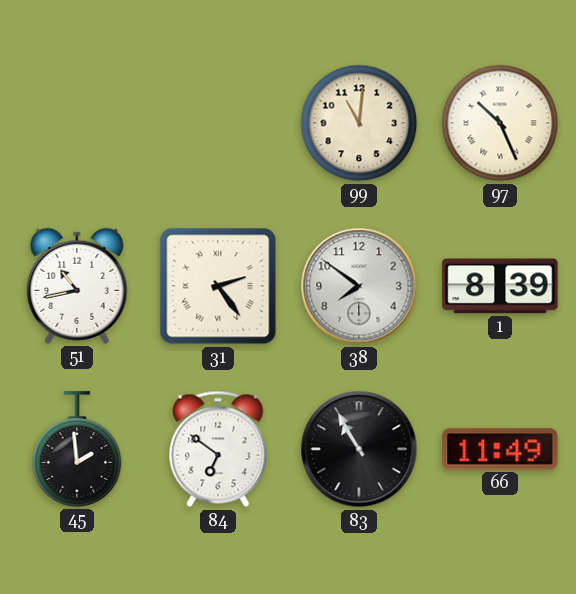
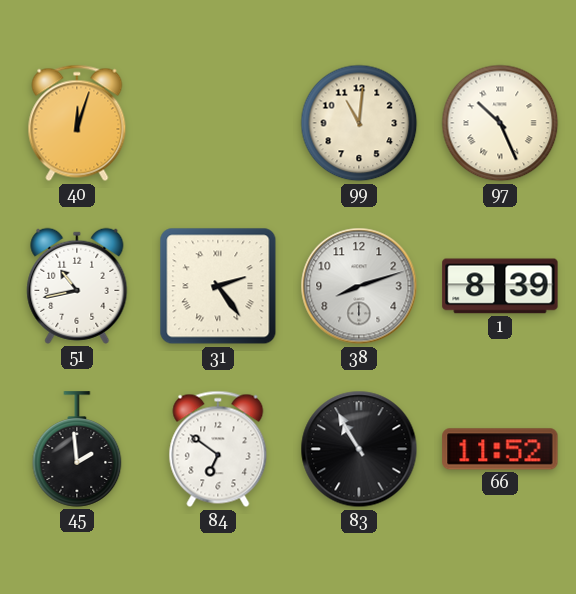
40: none -> 12:03
38: 7:51 -> 8:12
66: 11:49 -> 11:52
